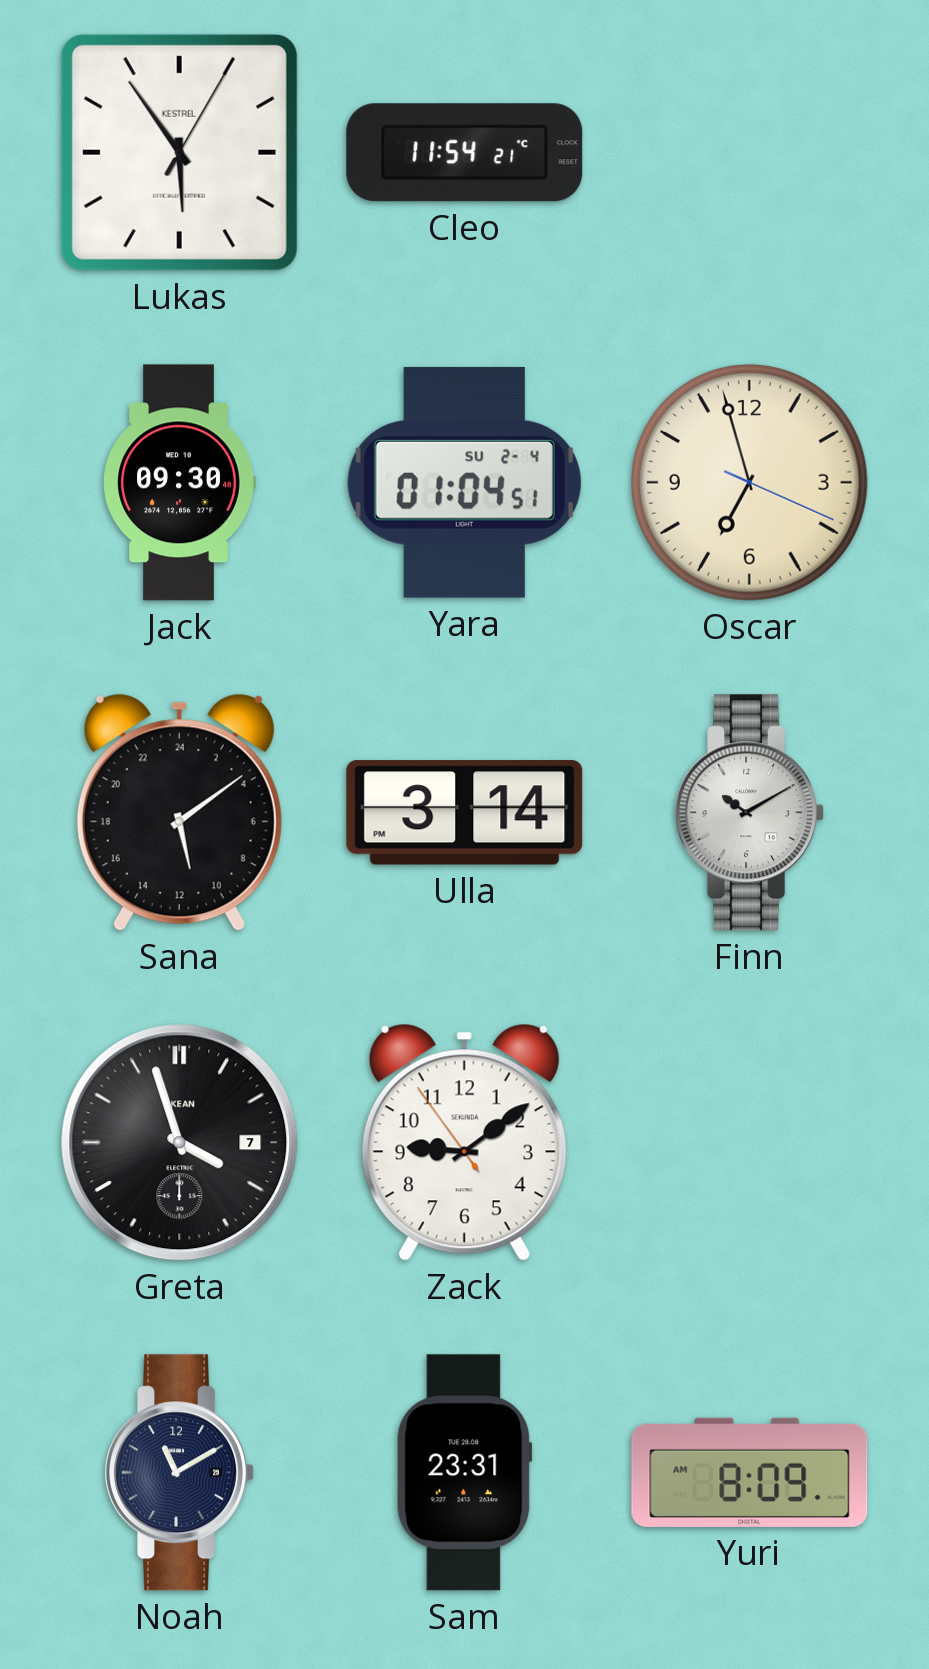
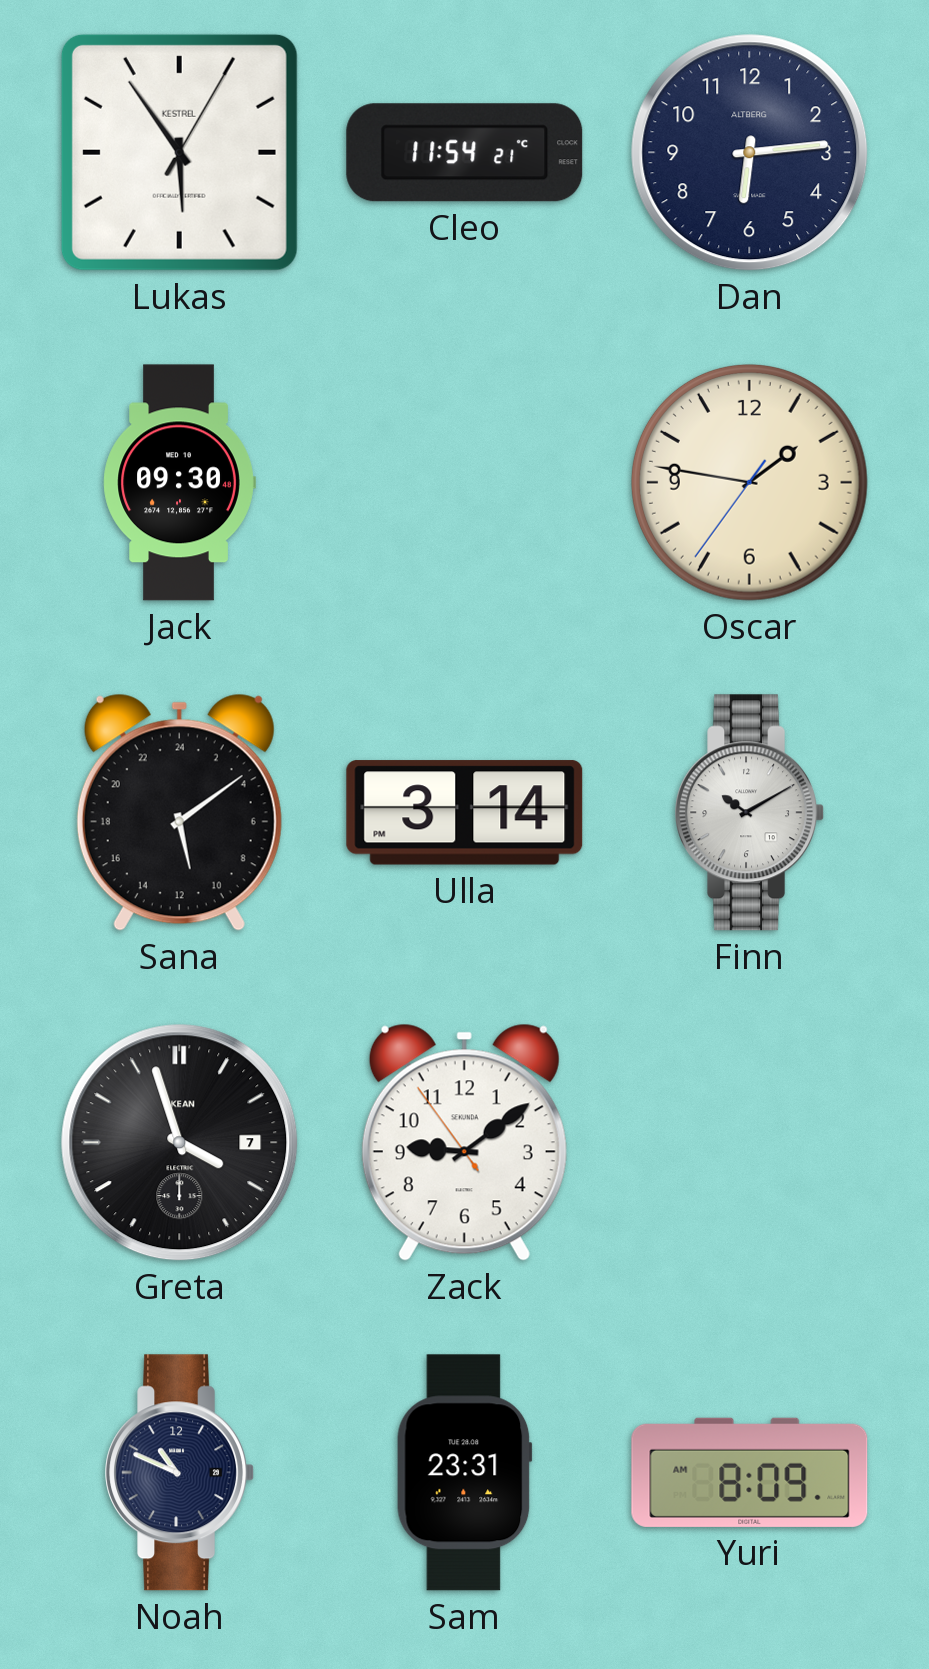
Dan: none -> 6:14
Yara: 01:04 -> none
Oscar: 6:57 -> 1:46
Noah: 11:10 -> 10:49
